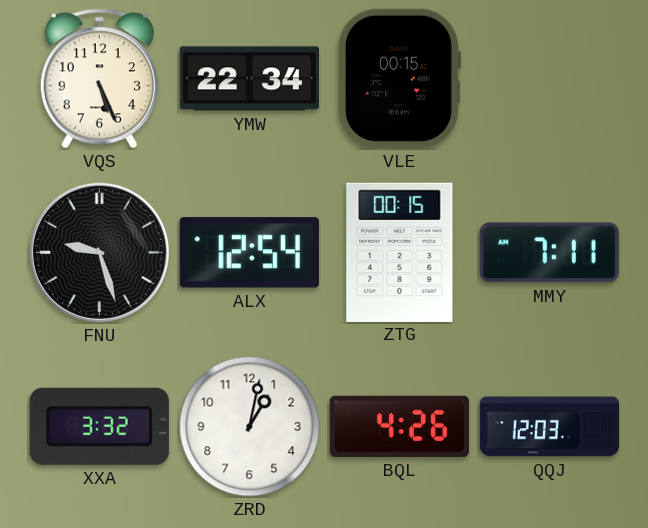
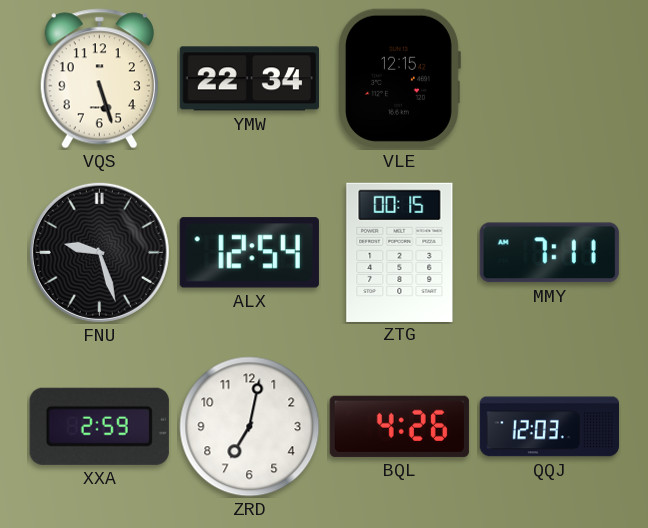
VQS: 5:26 -> 5:27
VLE: 00:15 -> 12:15
XXA: 3:32 -> 2:59
ZRD: 1:02 -> 7:02
